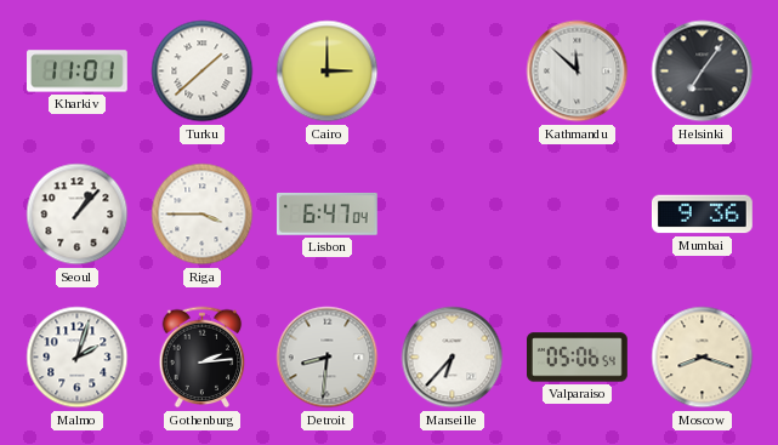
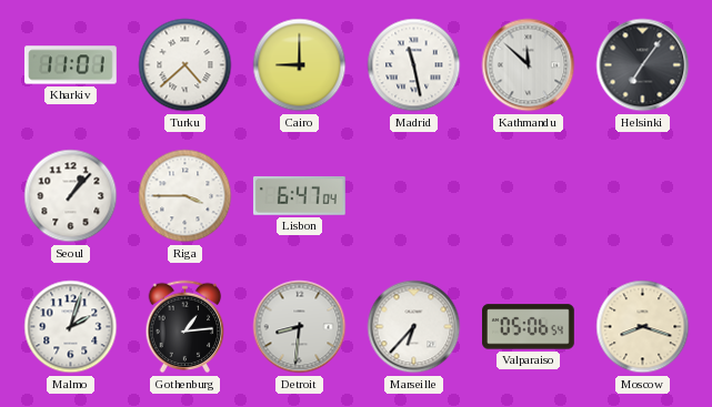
Turku: 1:38 -> 4:38
Cairo: 3:00 -> 9:00
Madrid: none -> 11:28
Mumbai: 9:36 -> none
Gothenburg: 2:14 -> 1:14
